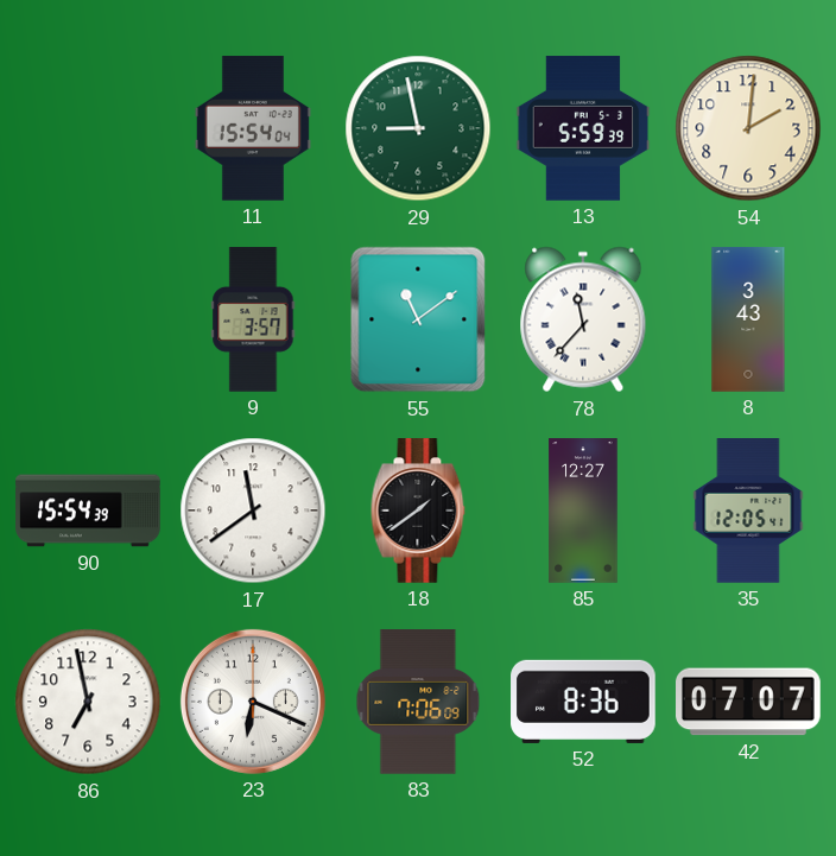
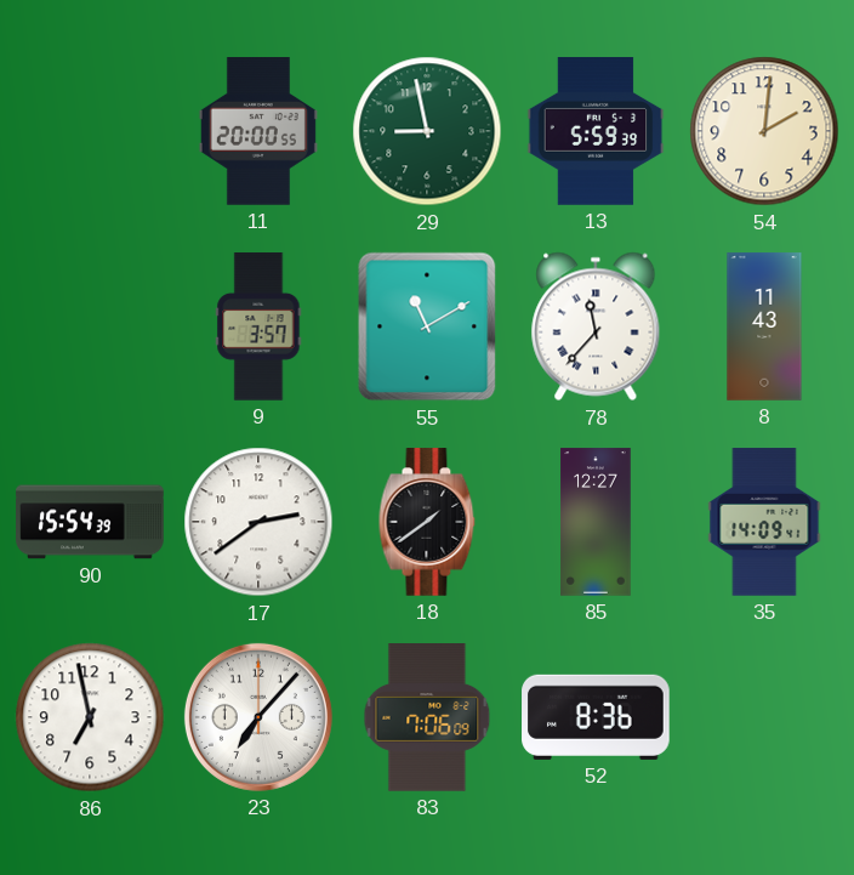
11: 15:54 -> 20:00
55: 11:09 -> 11:10
8: 3:43 -> 11:43
17: 11:39 -> 2:39
35: 12:05 -> 14:09
23: 6:19 -> 7:07
42: 07:07 -> none
